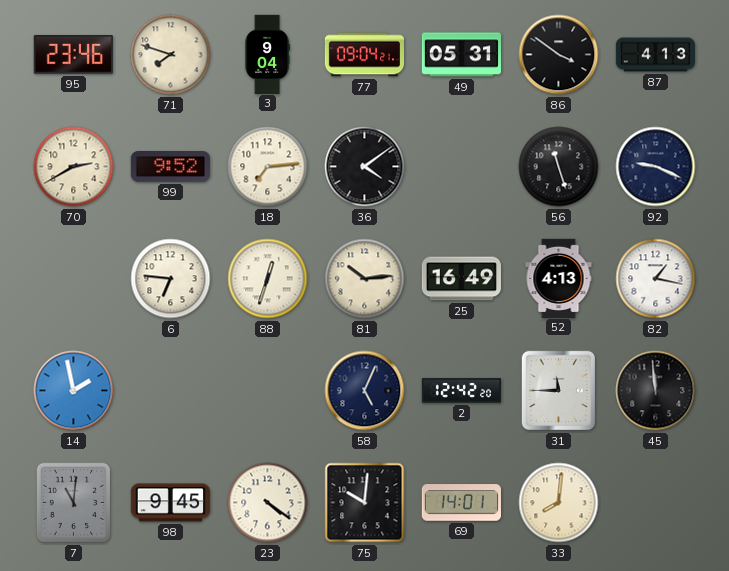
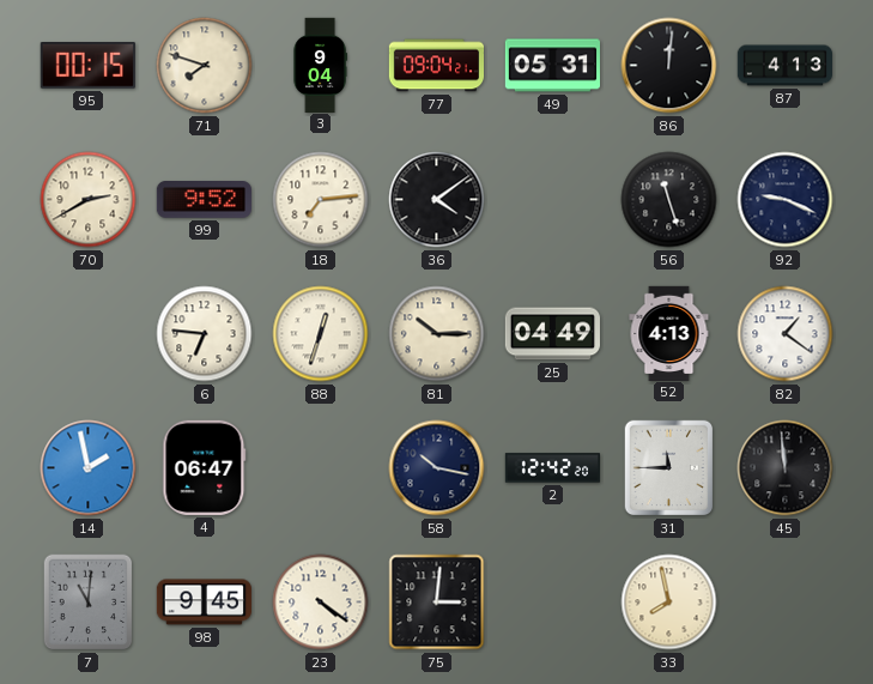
95: 23:46 -> 00:15
86: 3:51 -> 12:01
81: 10:14 -> 10:15
25: 16:49 -> 04:49
82: 1:17 -> 1:21
4: none -> 06:47
58: 5:04 -> 10:17
75: 10:01 -> 3:01
69: 14:01 -> none
33: 8:01 -> 7:58
